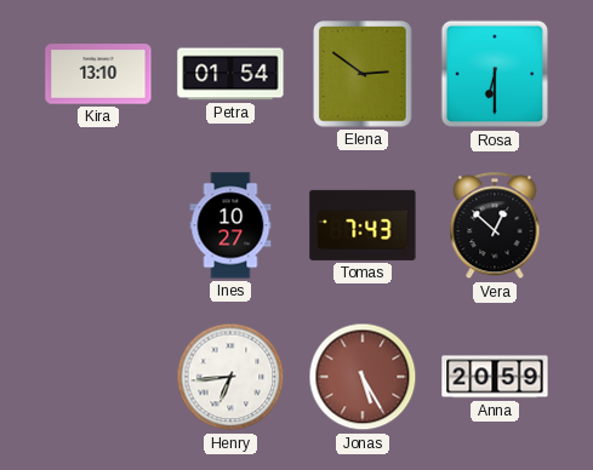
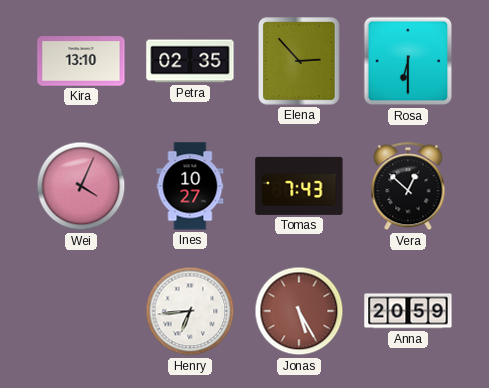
Petra: 01:54 -> 02:35
Elena: 2:51 -> 2:53
Wei: none -> 4:04
